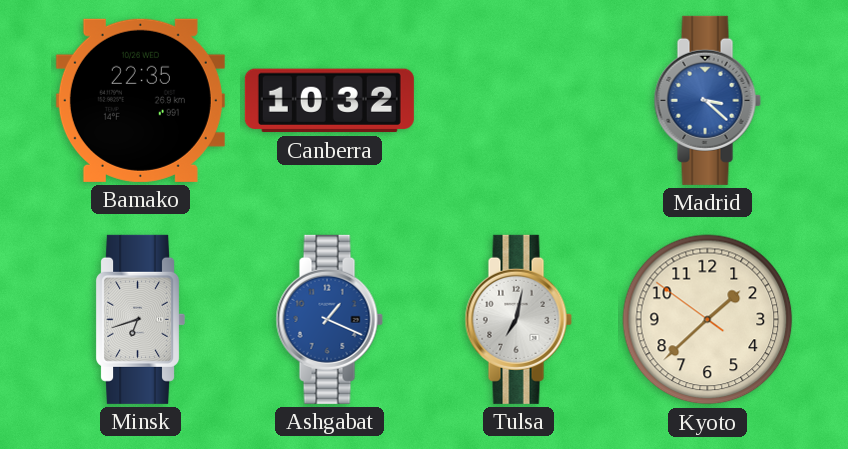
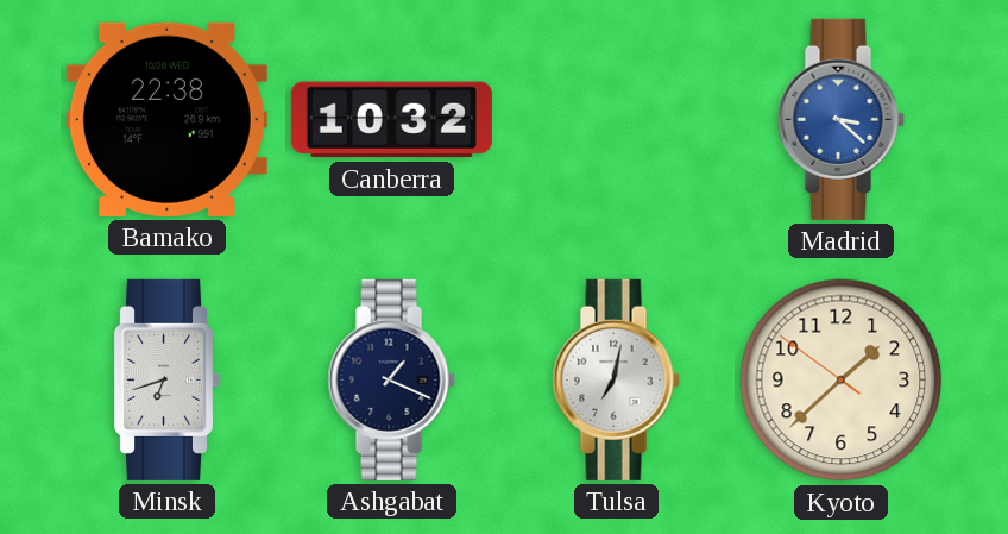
Bamako: 22:35 -> 22:38
Ashgabat dial: blue -> navy
